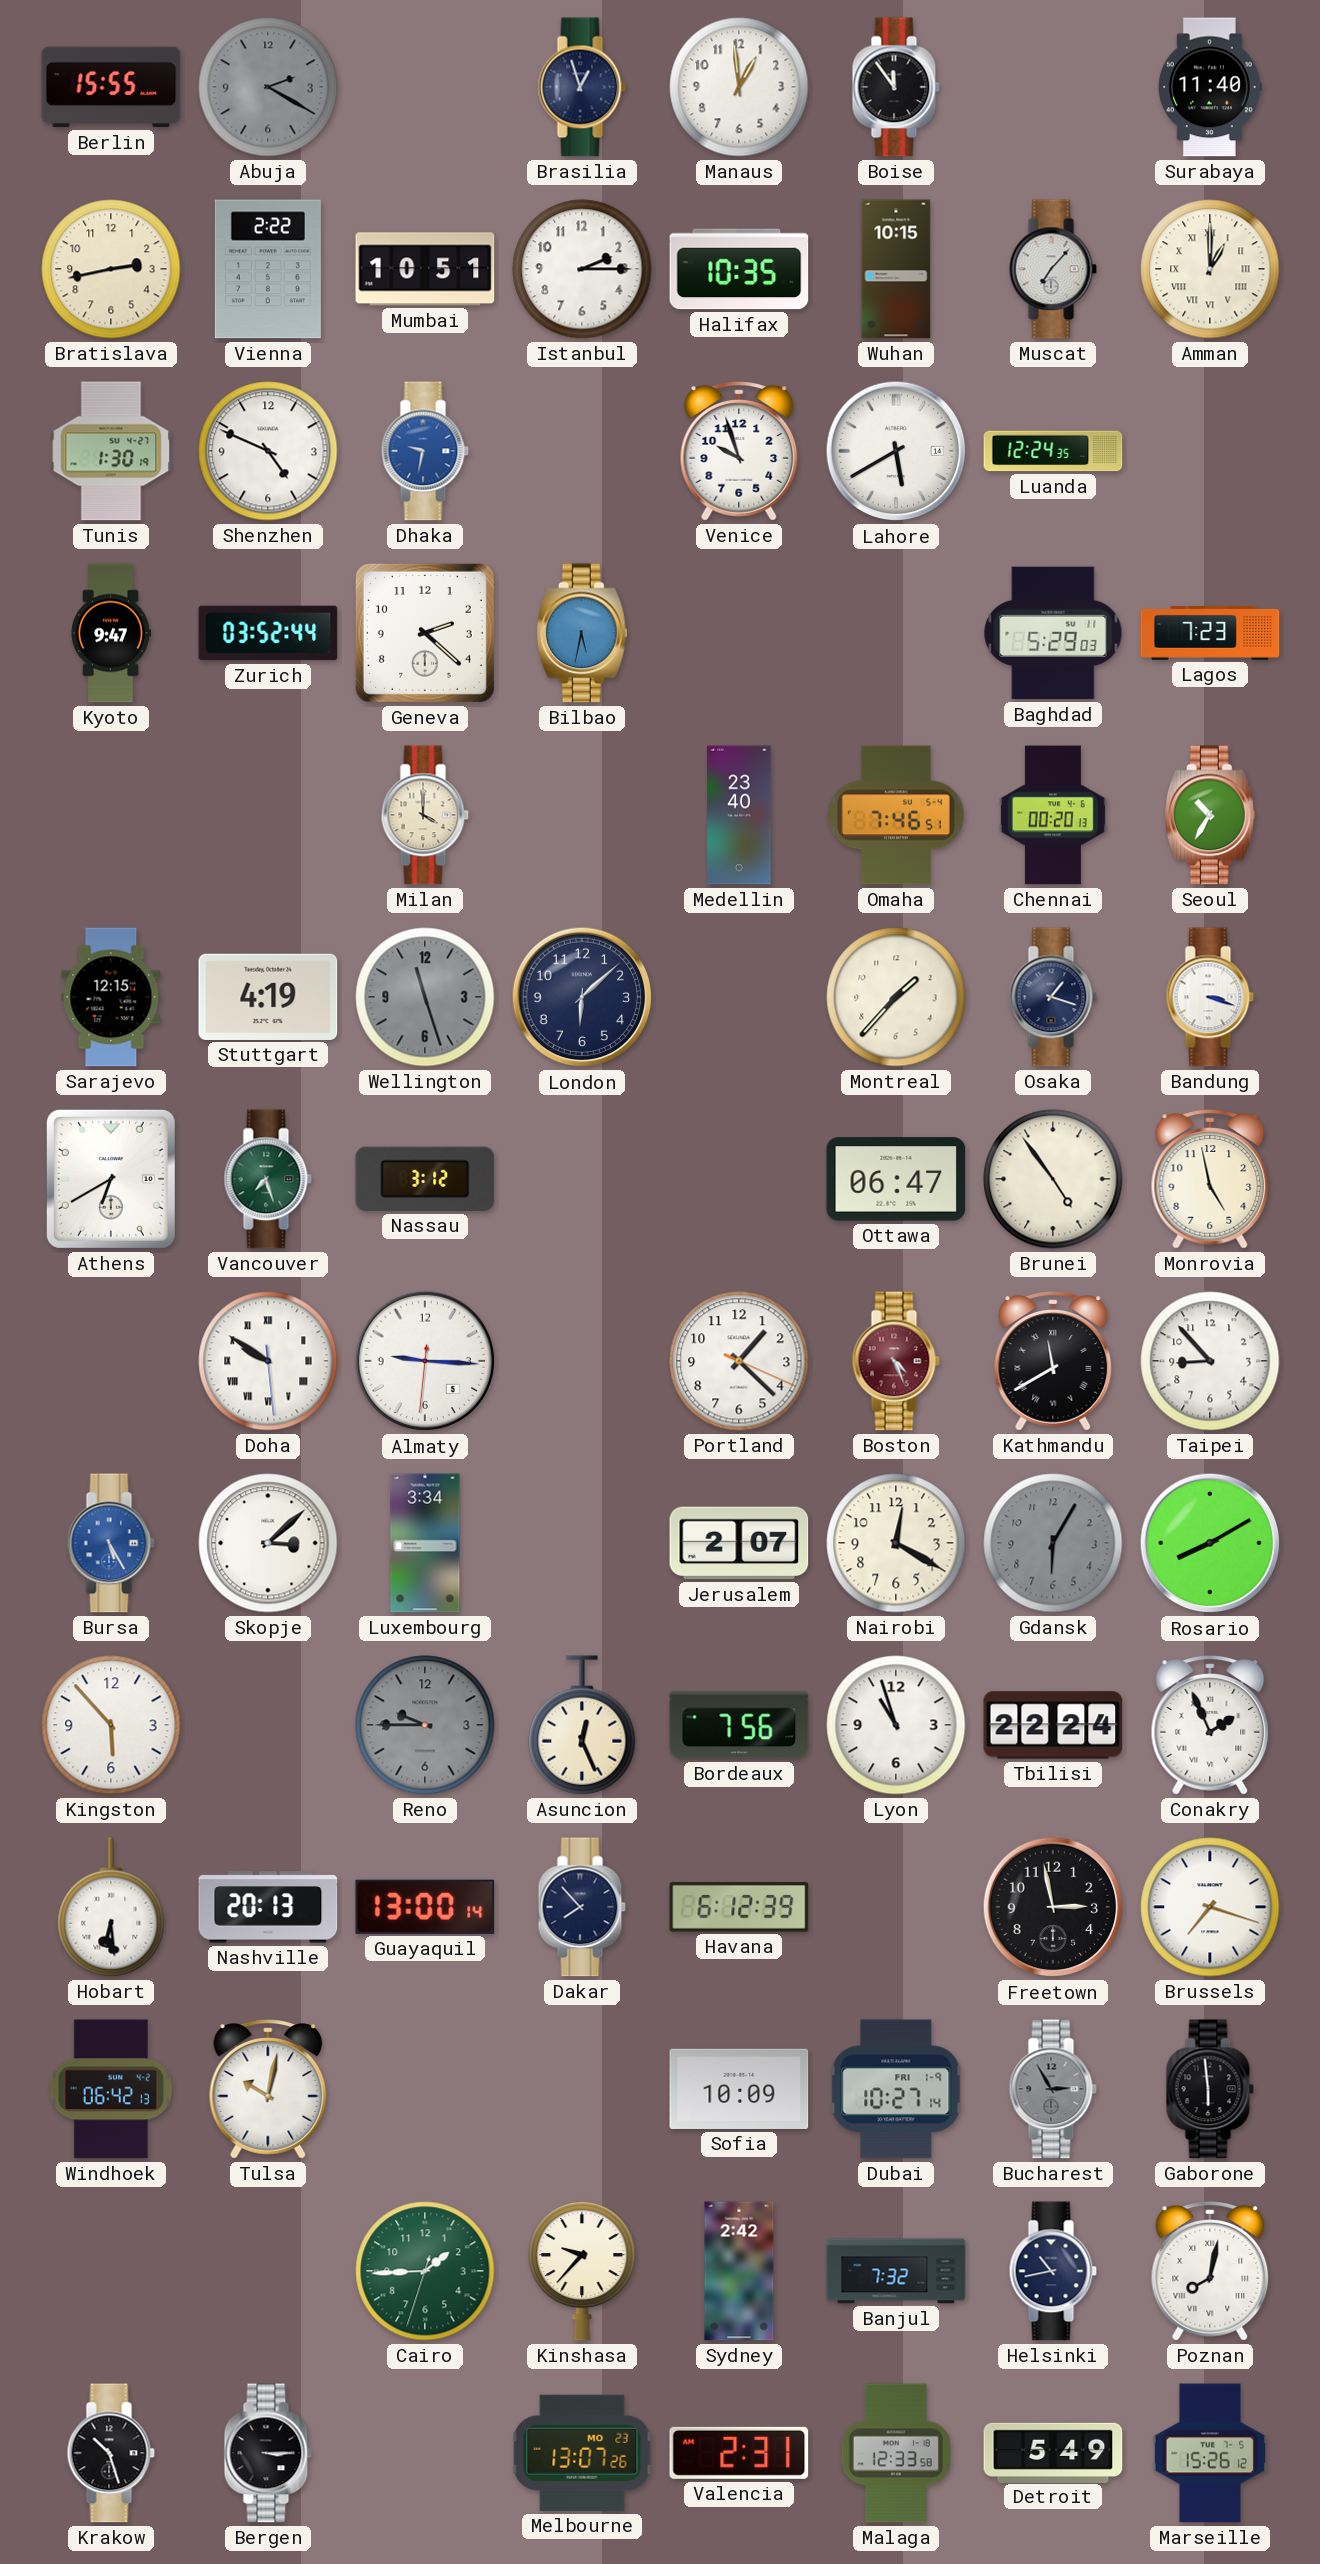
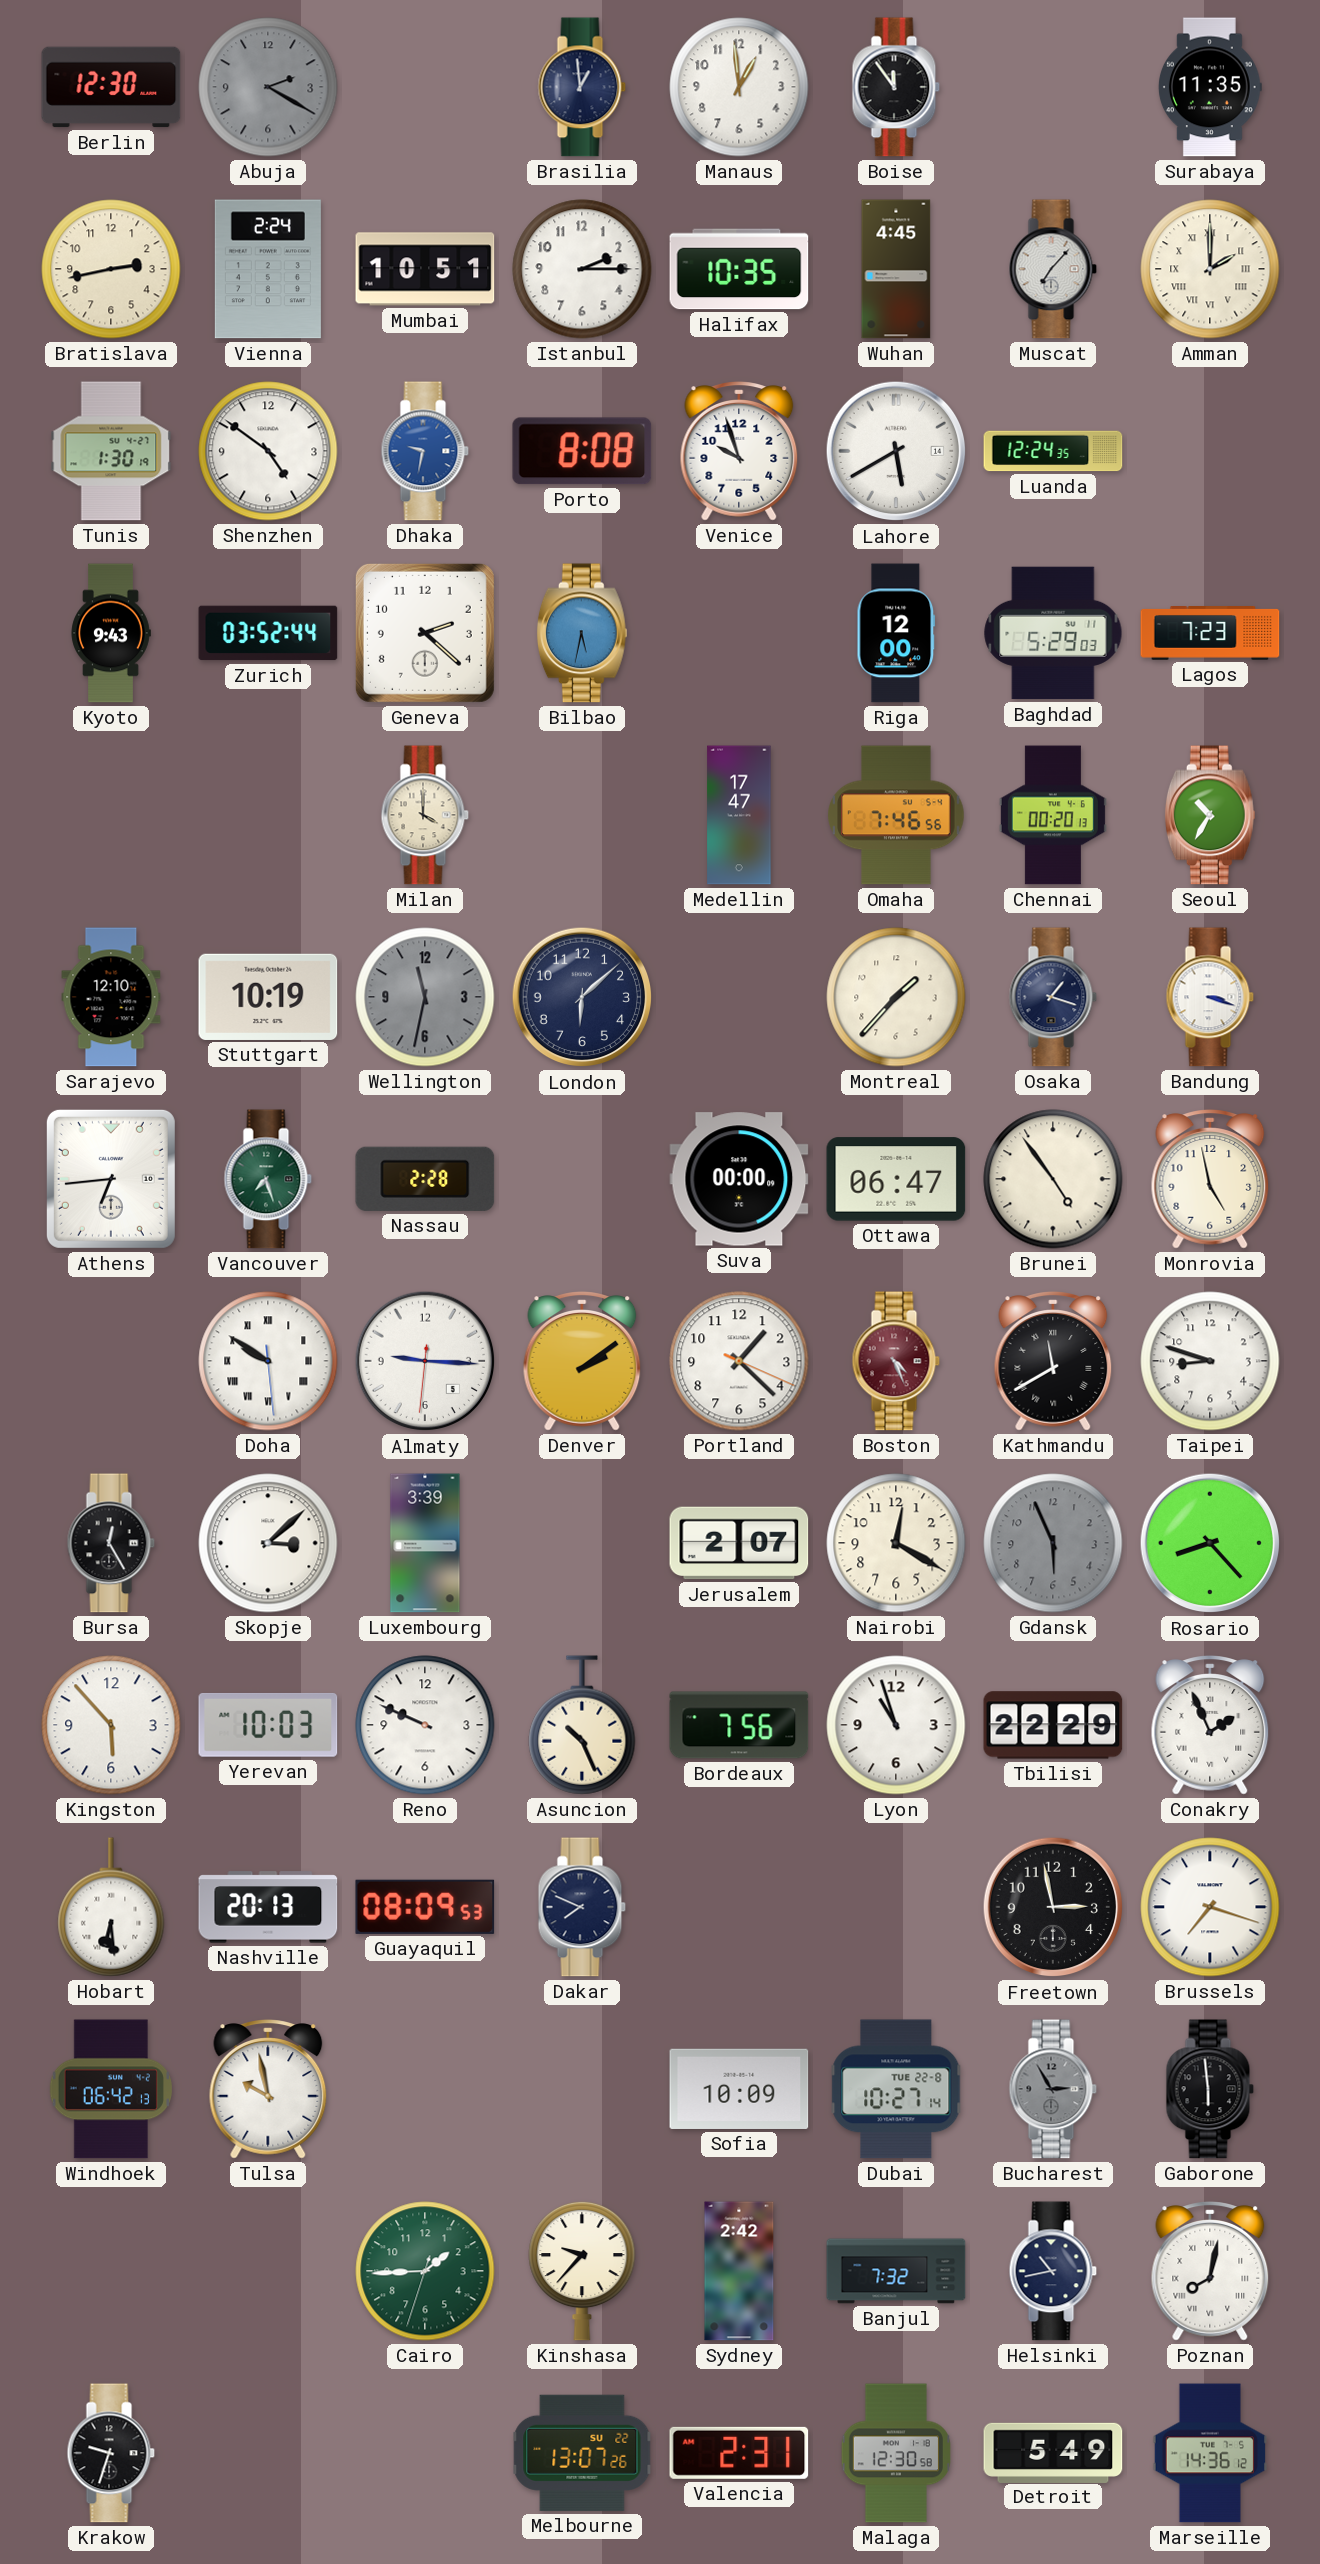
Berlin: 15:55 -> 12:30
Brasilia: 12:57 -> 12:59
Surabaya: 11:40 -> 11:35
Vienna: 2:22 -> 2:24
Wuhan: 10:15 -> 4:45
Amman: 1:00 -> 2:00
Shenzhen: 4:49 -> 4:51
Porto: none -> 8:08
Kyoto: 9:47 -> 9:43
Riga: none -> 12:00
Medellin: 23:40 -> 17:47
Omaha: 7:46:51 -> 7:46:56
Sarajevo: 12:15 -> 12:10
Stuttgart: 4:19 -> 10:19
Wellington: 11:27 -> 11:32
Athens: 6:40 -> 6:44
Nassau: 3:12 -> 2:28
Suva: none -> 00:00
Denver: none -> 2:09
Taipei: 8:53 -> 8:48
Bursa: 5:25 -> 12:25
Bursa dial: blue -> black
Luxembourg: 3:34 -> 3:39
Gdansk: 6:05 -> 5:56
Rosario: 8:10 -> 8:23
Yerevan: none -> 10:03
Reno: 9:45 -> 9:49
Reno dial: grey -> white
Asuncion: 12:26 -> 10:26
Tbilisi: 22:24 -> 22:29
Guayaquil: 13:00 -> 08:09
Dakar: 7:53 -> 7:49
Havana: 6:12 -> none
Tulsa: 10:02 -> 9:58
Dubai date: FRI 1-9 -> TUE 22-8
Krakow: 10:27 -> 9:33
Bergen: 3:15 -> none
Melbourne date: MO 23 -> SU 22
Malaga: 12:33 -> 12:30
Marseille: 15:26 -> 14:36
